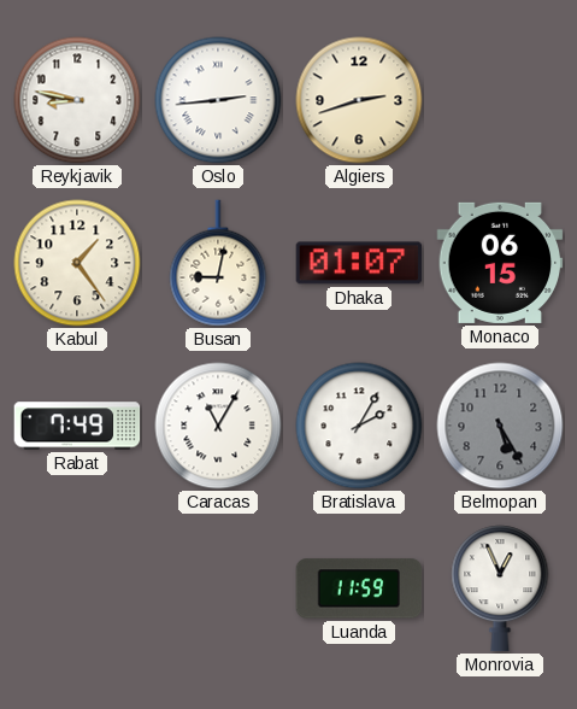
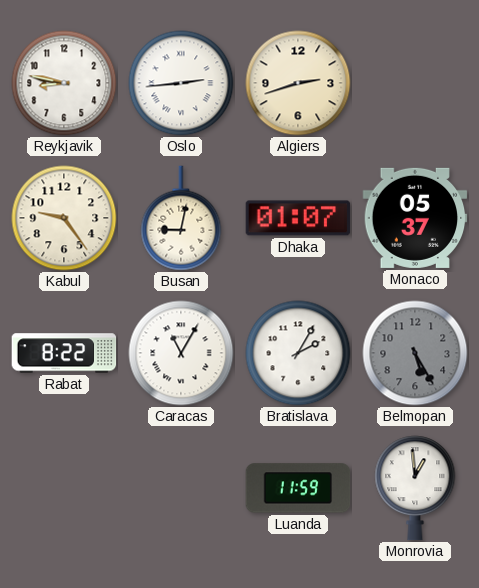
Kabul: 1:24 -> 9:24
Monaco: 06:15 -> 05:37
Rabat: 7:49 -> 8:22
Monrovia: 12:56 -> 12:59
